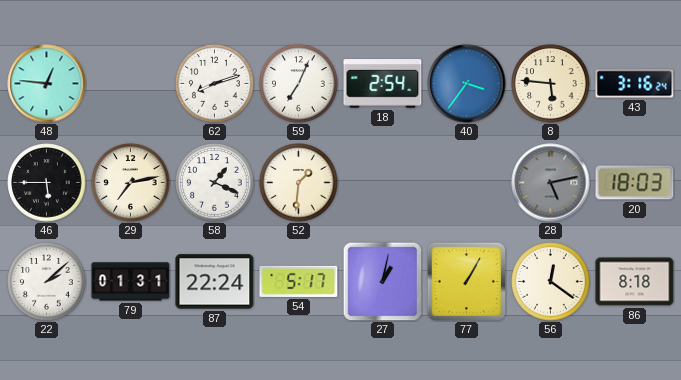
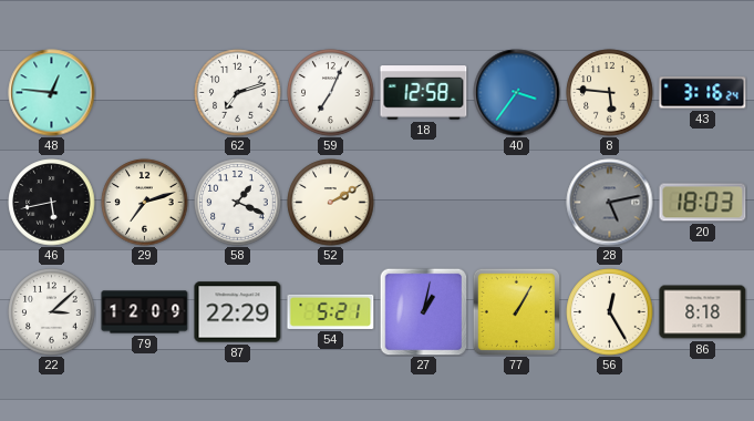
62: 8:12 -> 7:12
18: 2:54 -> 12:58
46: 5:45 -> 5:43
29: 7:13 -> 7:12
52: 1:31 -> 2:10
22: 2:08 -> 3:08
79: 01:31 -> 12:09
87: 22:24 -> 22:29
54: 5:17 -> 5:21
56: 12:21 -> 12:25
